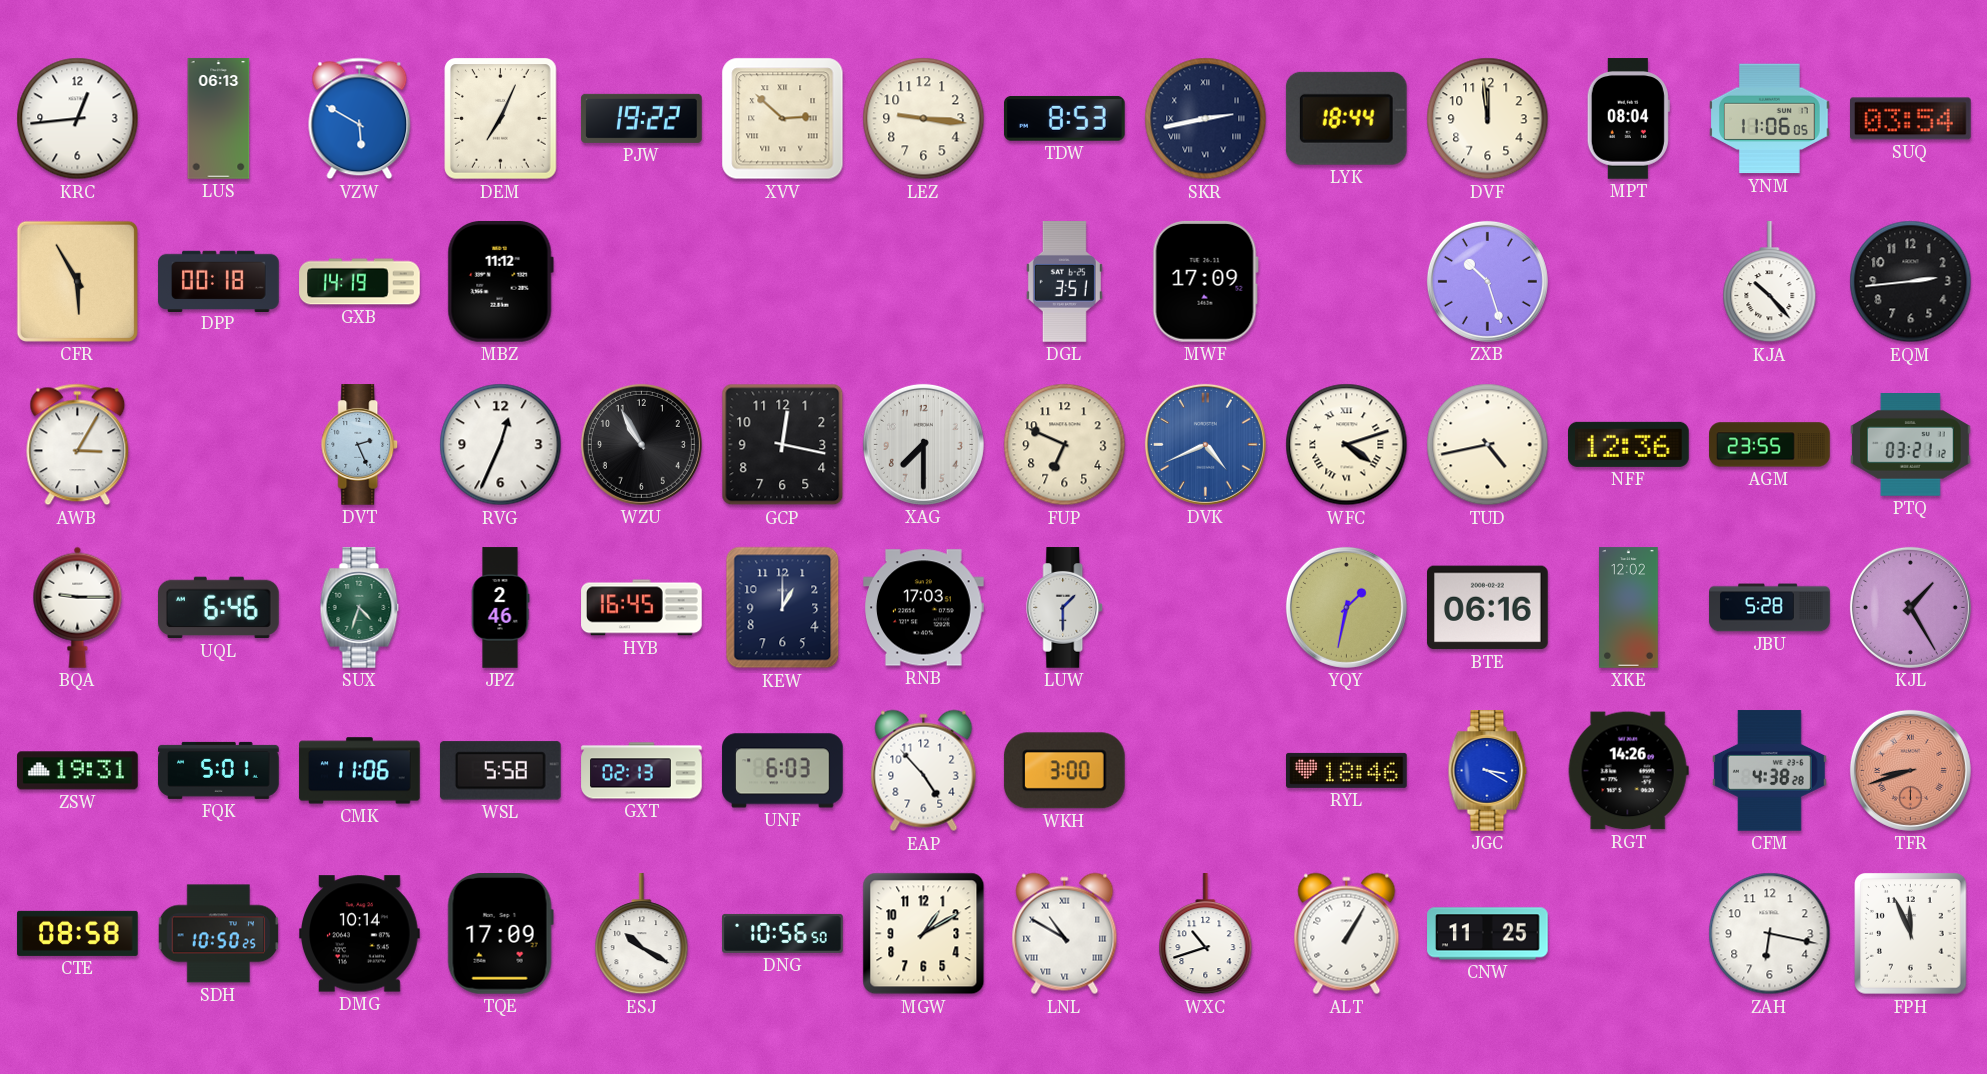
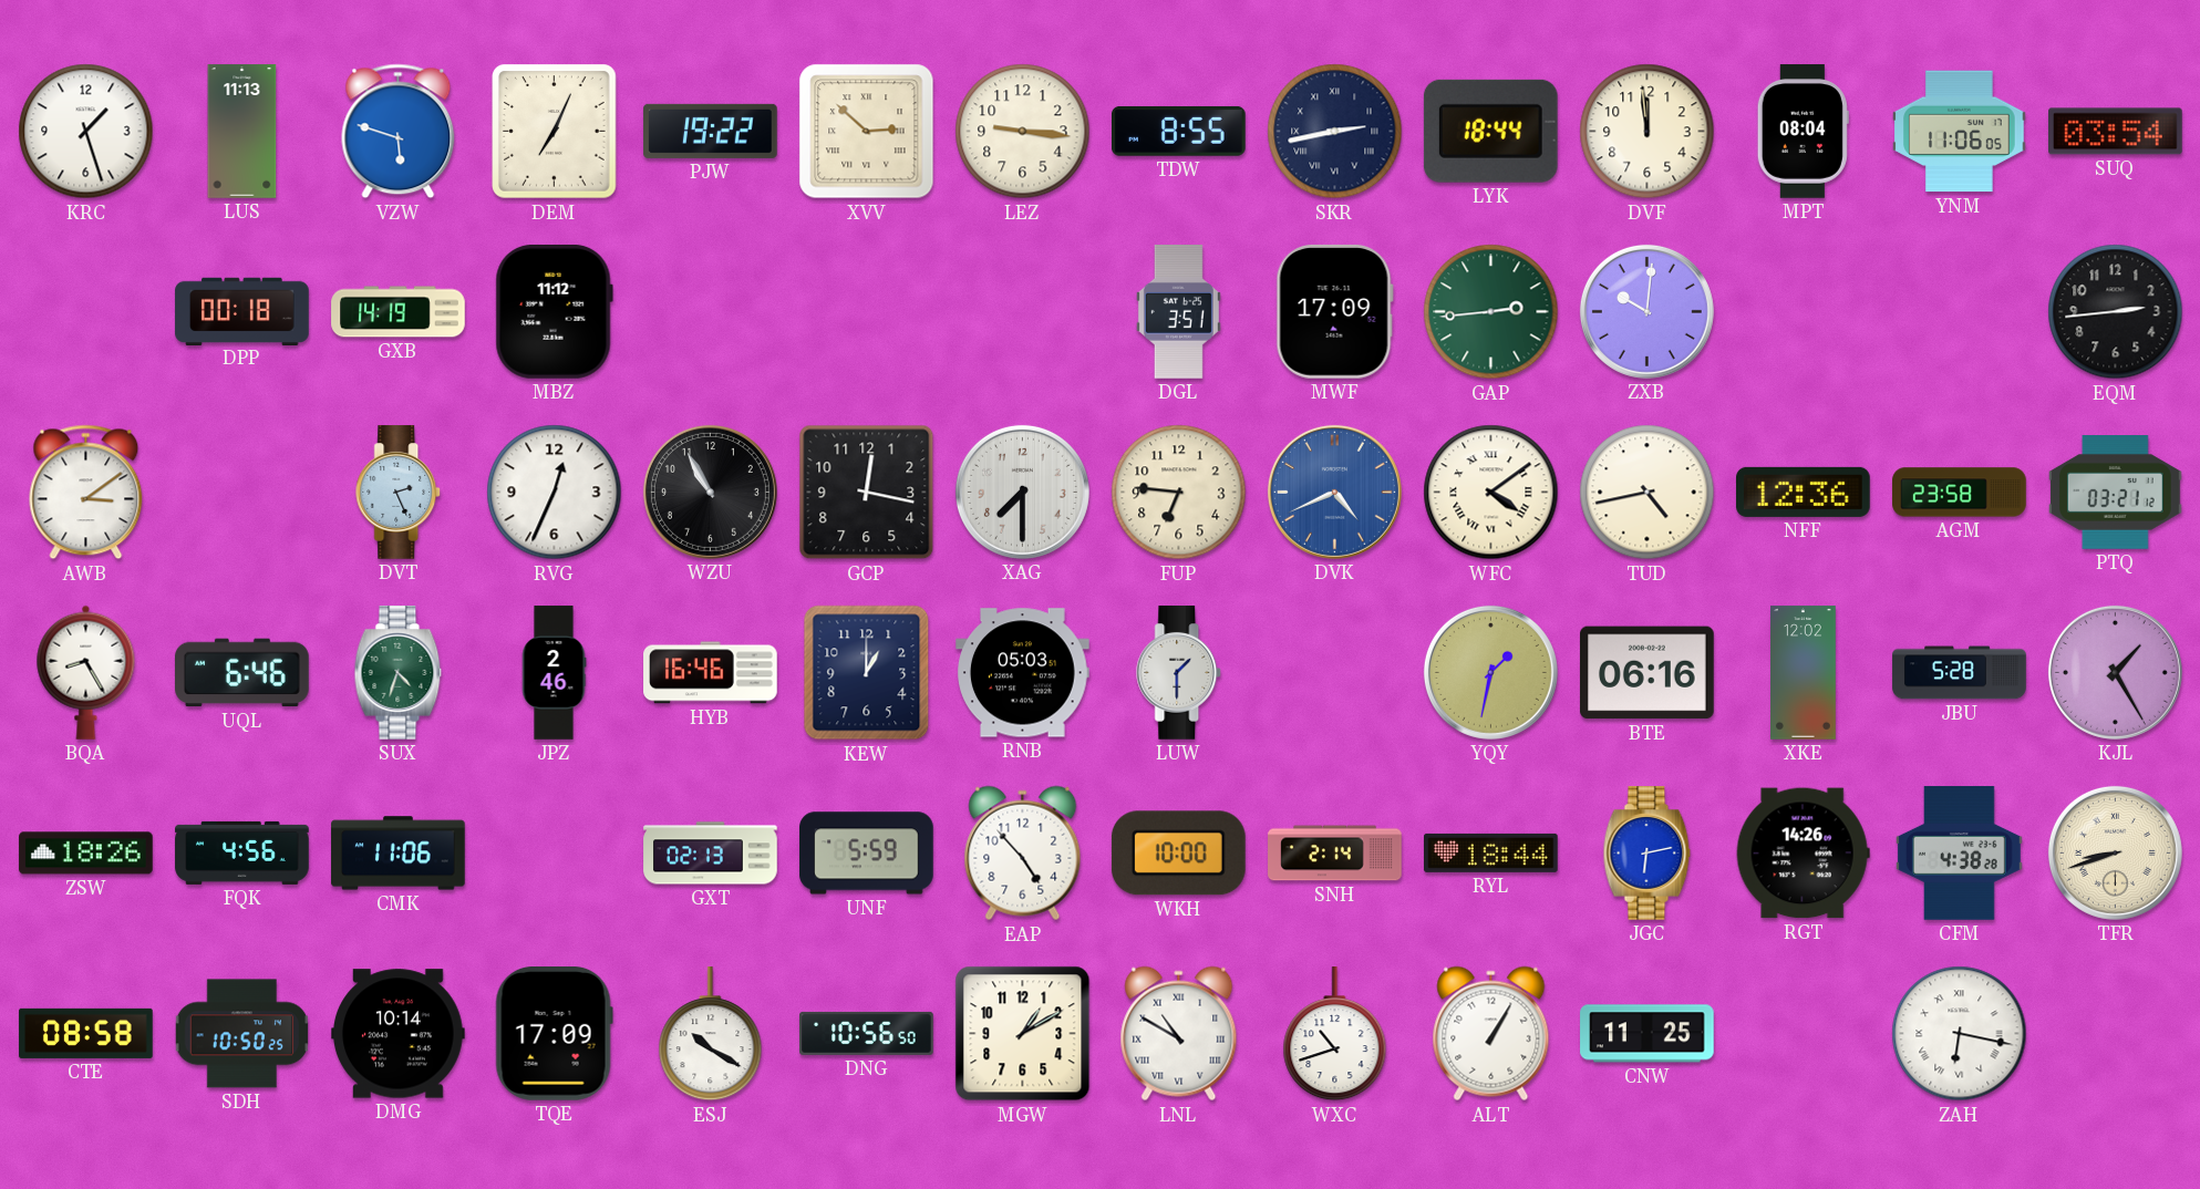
KRC: 12:44 -> 1:27
LUS: 06:13 -> 11:13
VZW: 5:50 -> 5:48
TDW: 8:53 -> 8:55
CFR: 5:55 -> none
GAP: none -> 2:44
ZXB: 10:27 -> 10:01
KJA: 10:23 -> none
AWB: 3:05 -> 3:09
FUP: 6:49 -> 6:46
WFC: 4:12 -> 4:09
AGM: 23:55 -> 23:58
BQA: 9:15 -> 8:25
HYB: 16:45 -> 16:46
RNB: 17:03 -> 05:03
ZSW: 19:31 -> 18:26
FQK: 5:01 -> 4:56
WSL: 5:58 -> none
UNF: 6:03 -> 5:59
WKH: 3:00 -> 10:00
SNH: none -> 2:14
RYL: 18:46 -> 18:44
JGC: 3:20 -> 6:13
TFR dial: salmon -> cream
ZAH numerals: Arabic -> Roman
FPH: 11:56 -> none
